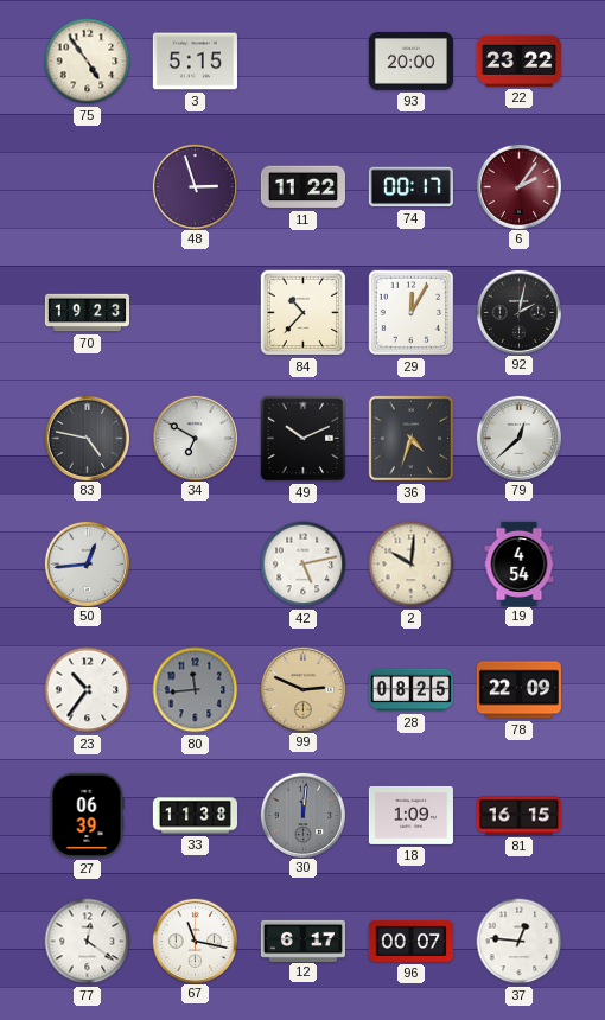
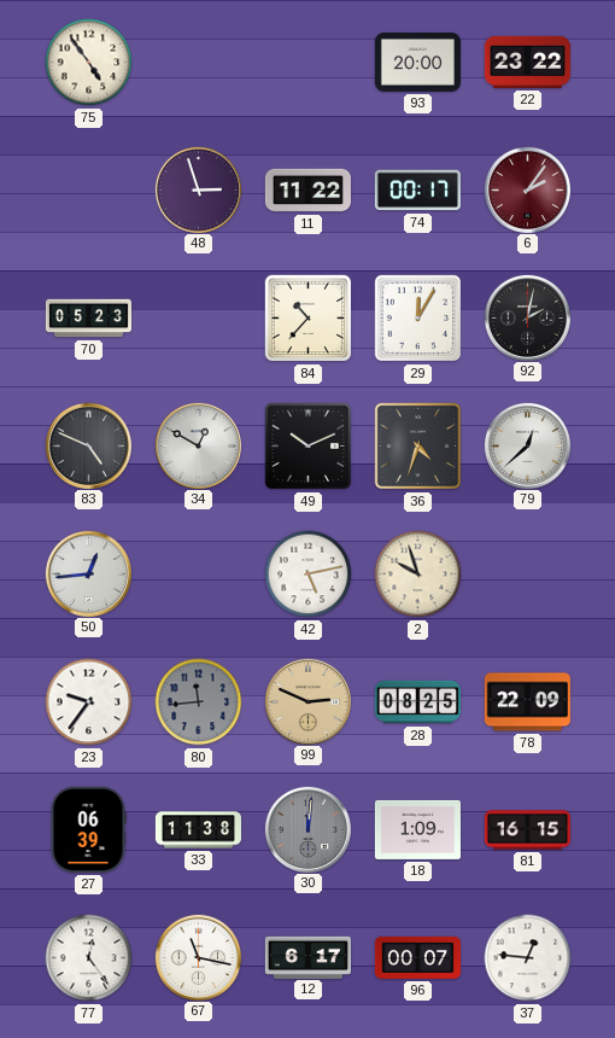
3: 5:15 -> none
70: 19:23 -> 05:23
83: 4:47 -> 4:49
34: 6:50 -> 12:50
2: 10:01 -> 9:57
19: 4:54 -> none
23: 10:36 -> 9:36
77: 12:21 -> 12:24
